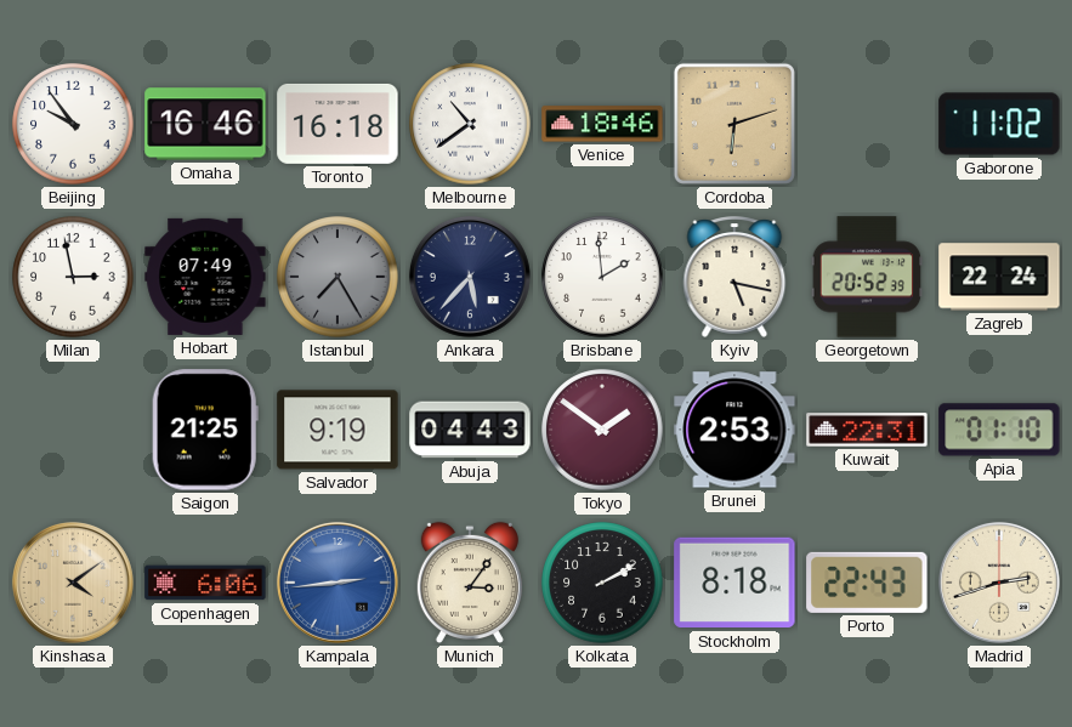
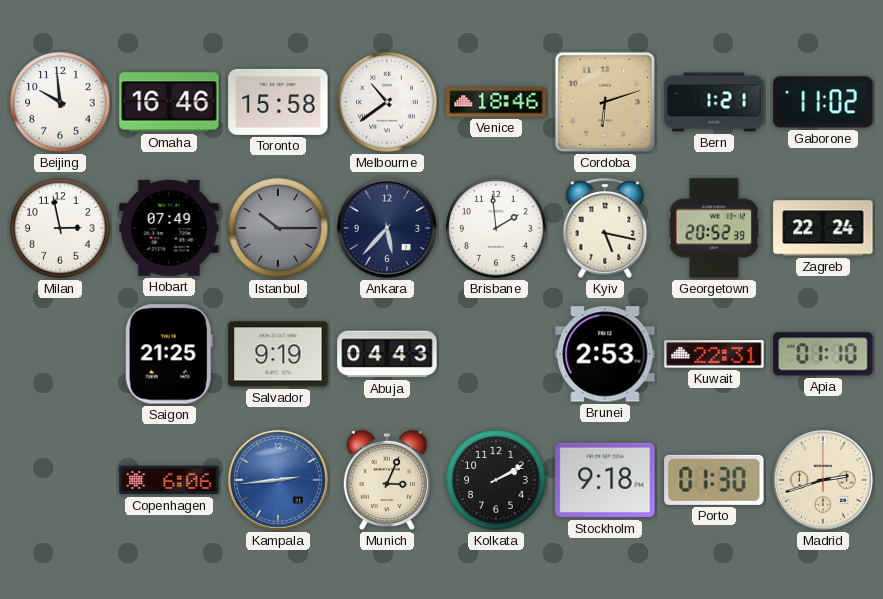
Beijing: 9:54 -> 9:59
Toronto: 16:18 -> 15:58
Bern: none -> 1:21
Istanbul: 7:25 -> 10:15
Tokyo: 1:51 -> none
Kinshasa: 4:09 -> none
Munich: 3:06 -> 3:04
Stockholm: 8:18 -> 9:18
Porto: 22:43 -> 01:30
